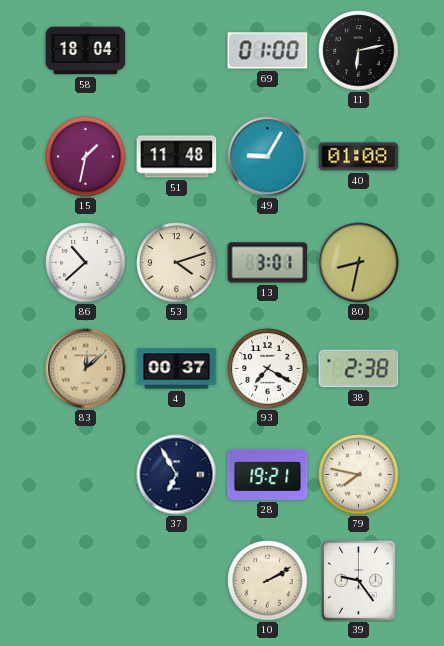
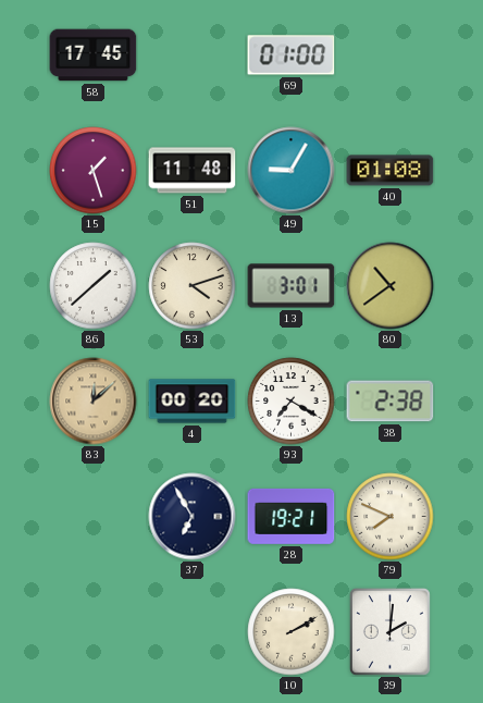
58: 18:04 -> 17:45
11: 6:13 -> none
15: 1:32 -> 1:27
86: 10:38 -> 1:38
80: 8:32 -> 10:39
4: 00:37 -> 00:20
79: 7:47 -> 7:49
39: 9:24 -> 2:01
